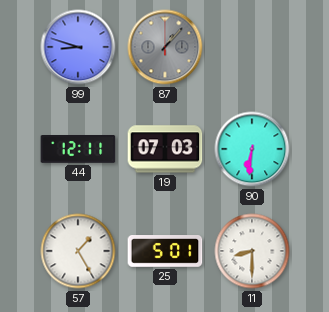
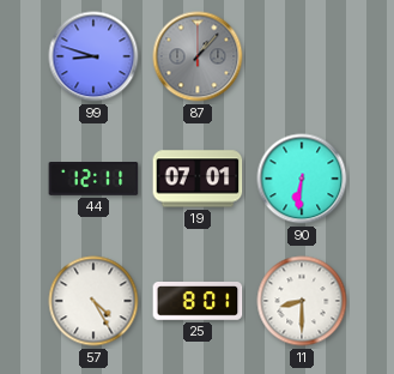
19: 07:03 -> 07:01
57: 1:25 -> 4:25
25: 5:01 -> 8:01
